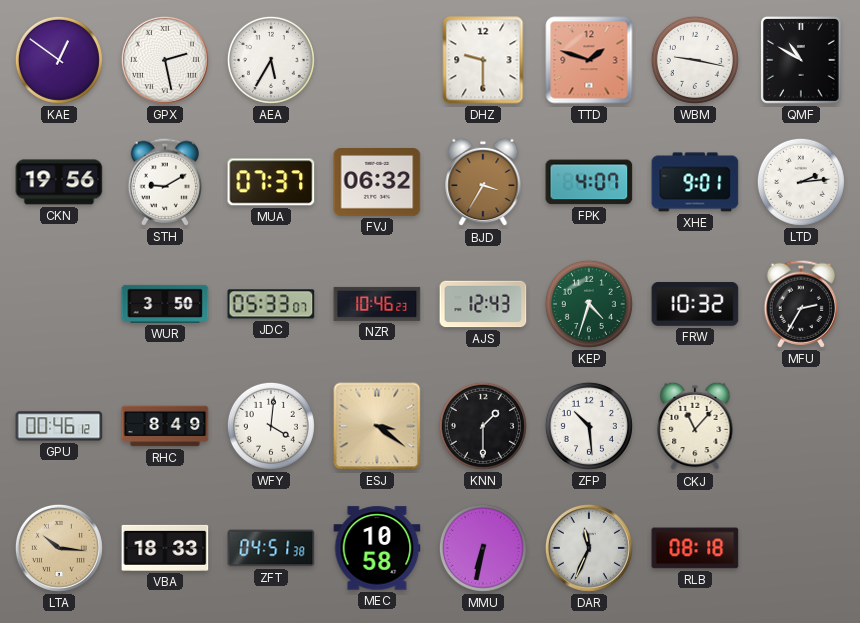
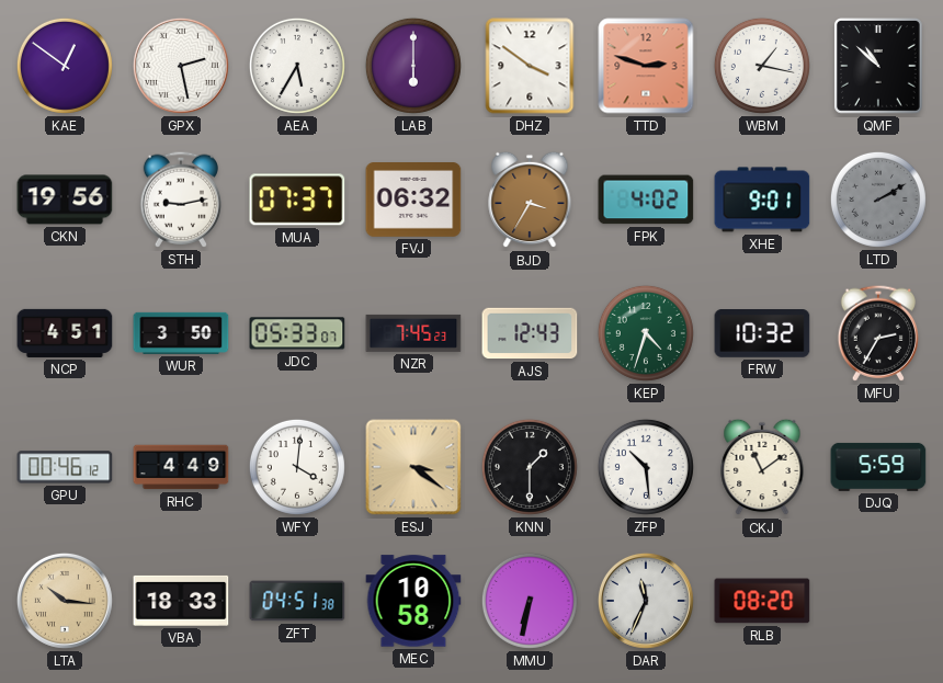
LAB: none -> 6:00
DHZ: 9:30 -> 3:51
TTD: 1:48 -> 2:48
WBM: 9:17 -> 1:17
QMF: 10:50 -> 10:52
STH: 9:10 -> 9:13
FPK: 4:07 -> 4:02
LTD: 2:14 -> 2:10
LTD dial: white -> grey
NCP: none -> 4:51
NZR: 10:46 -> 7:45
RHC: 8:49 -> 4:49
CKJ: 11:07 -> 11:09
DJQ: none -> 5:59
RLB: 08:18 -> 08:20
